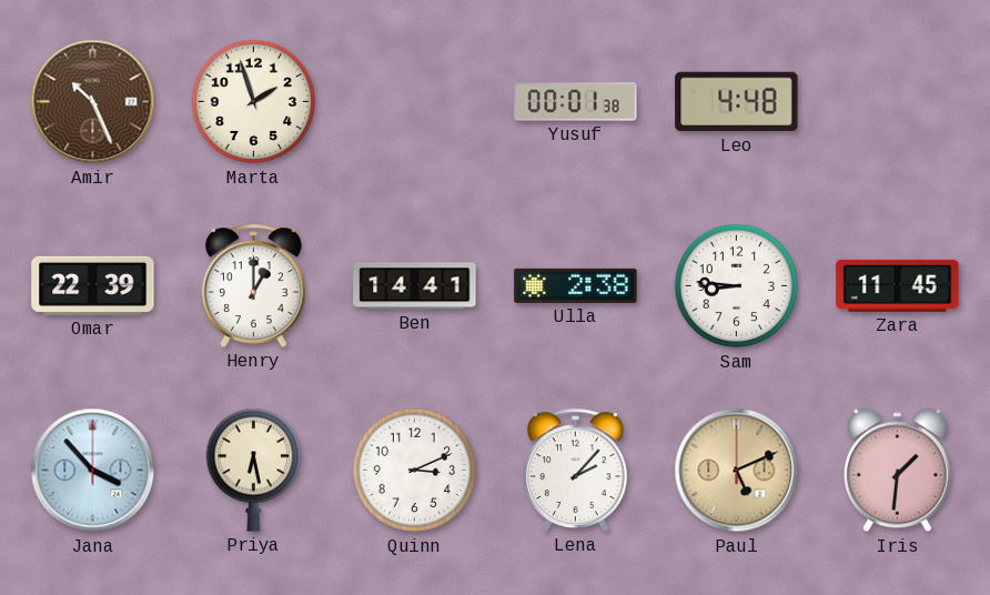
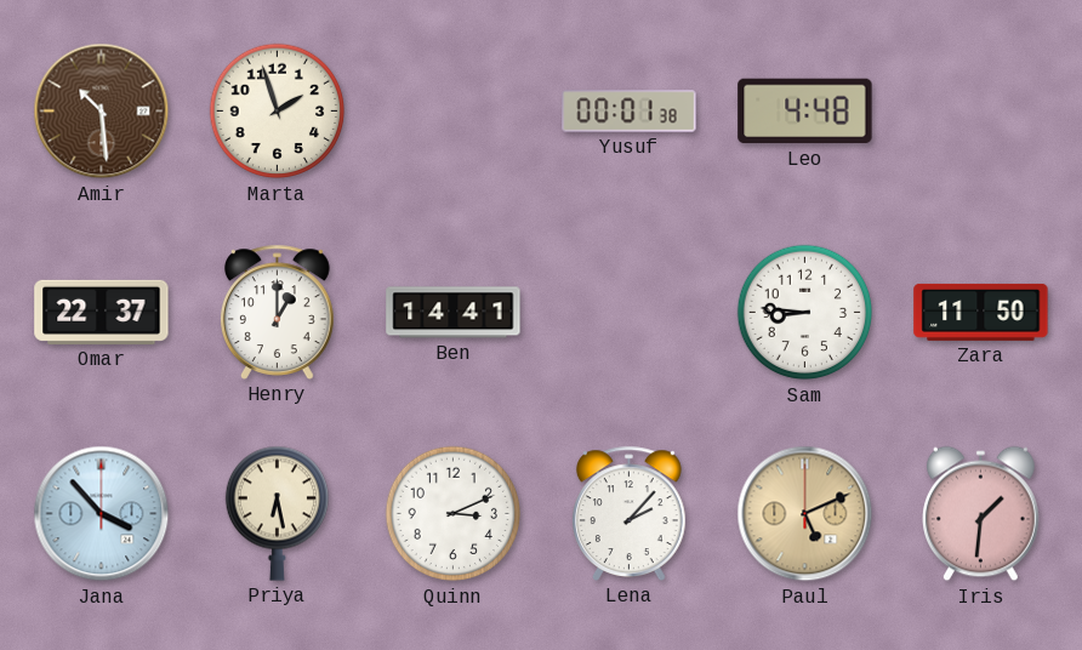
Amir: 10:26 -> 10:29
Omar: 22:39 -> 22:37
Ulla: 2:38 -> none
Zara: 11:45 -> 11:50
